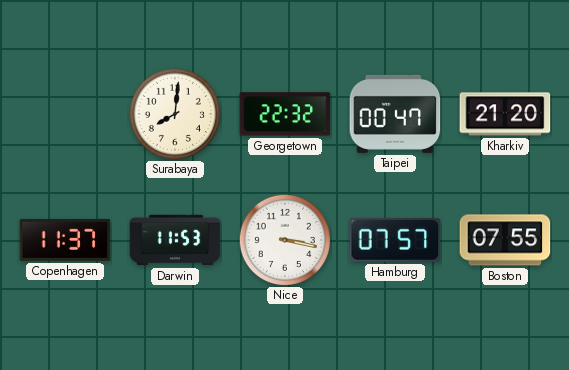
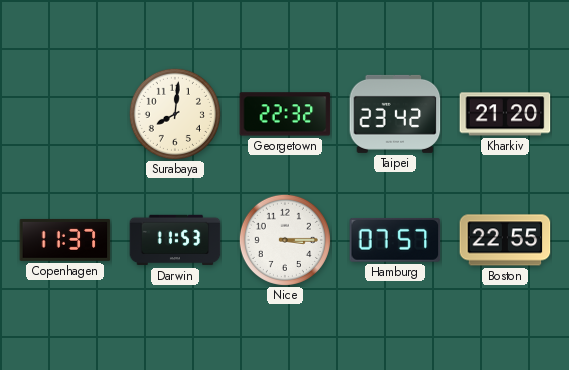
Taipei: 00:47 -> 23:42
Nice: 3:17 -> 3:15
Boston: 07:55 -> 22:55
